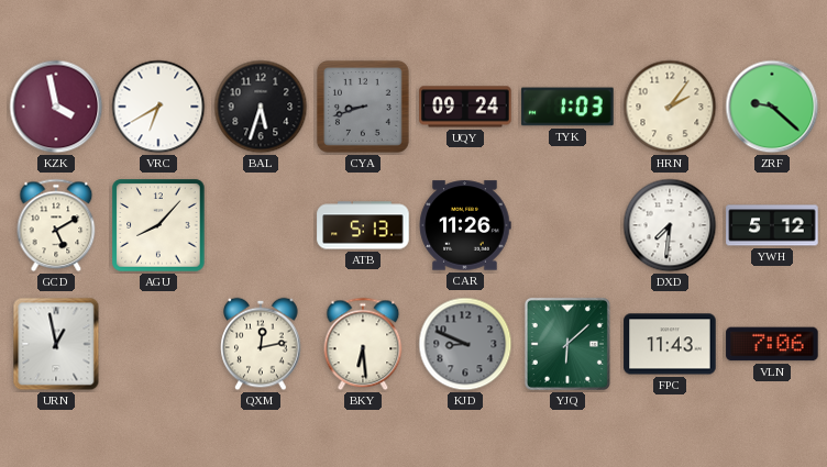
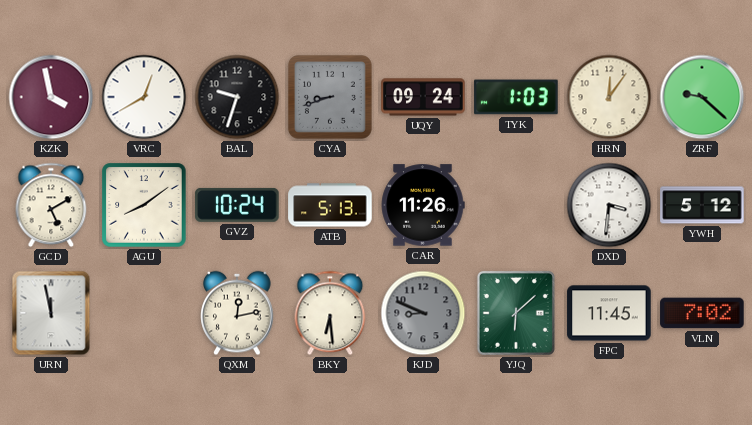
VRC: 6:40 -> 12:40
BAL: 5:33 -> 9:33
HRN: 2:06 -> 12:06
AGU: 8:07 -> 8:09
GVZ: none -> 10:24
DXD: 7:31 -> 3:31
URN: 12:58 -> 11:58
FPC: 11:43 -> 11:45
VLN: 7:06 -> 7:02
